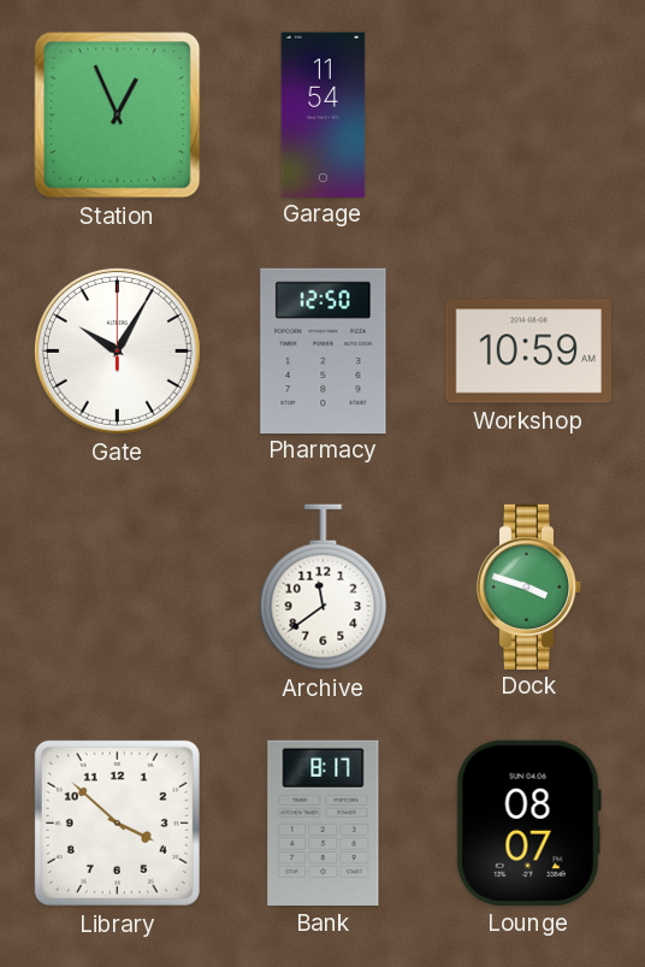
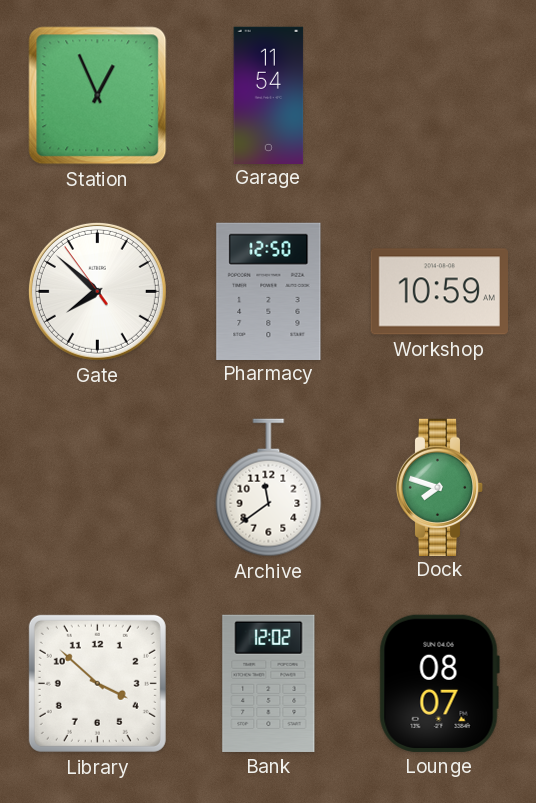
Gate: 10:05 -> 7:51
Dock: 3:48 -> 7:48
Bank: 8:17 -> 12:02
